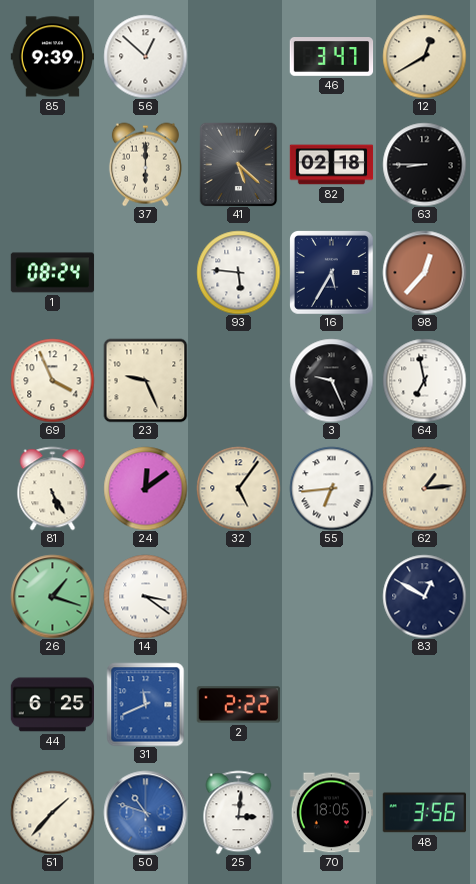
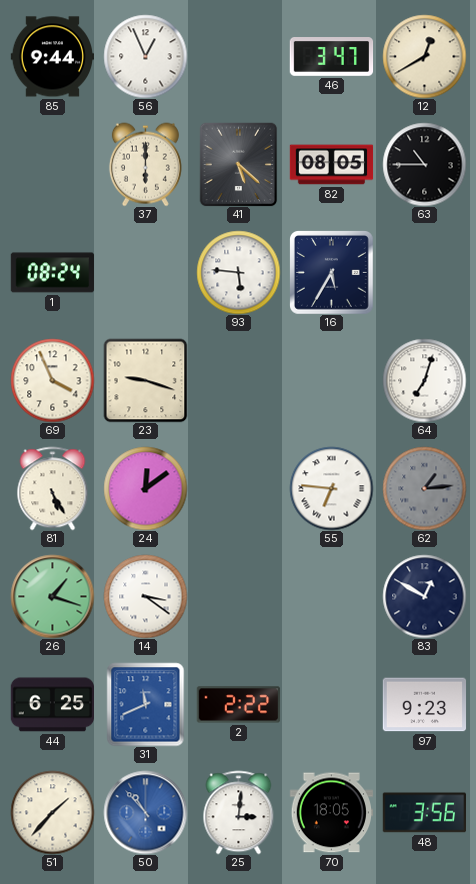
85: 9:39 -> 9:44
56: 12:52 -> 12:56
82: 02:18 -> 08:05
63: 8:45 -> 10:45
98: 12:37 -> none
23: 9:26 -> 9:18
3: 9:26 -> none
64: 6:58 -> 7:03
32: 5:06 -> none
55: 6:44 -> 6:46
62 dial: cream -> grey
97: none -> 9:23
50: 10:48 -> 10:53
